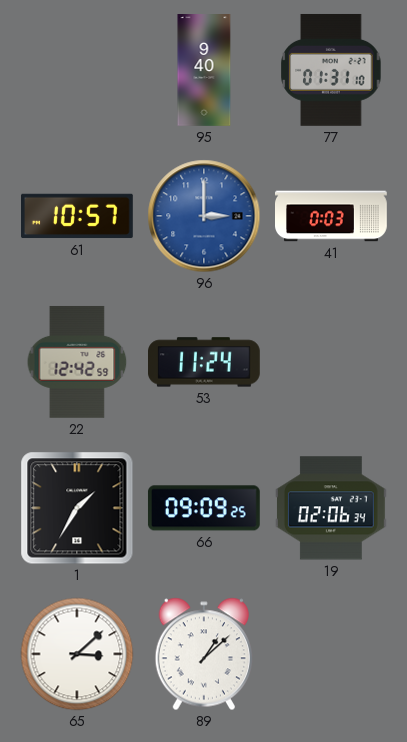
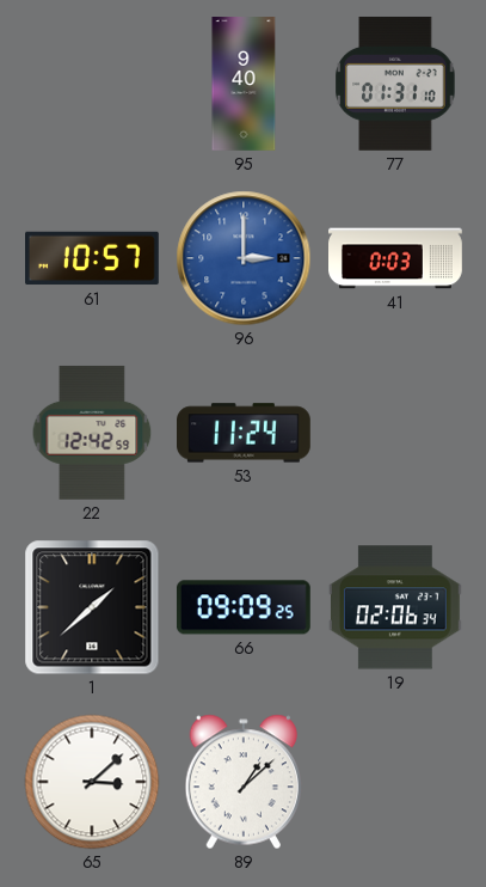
1: 1:35 -> 1:38
